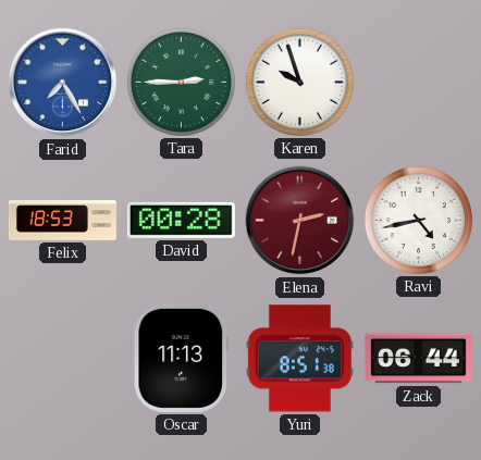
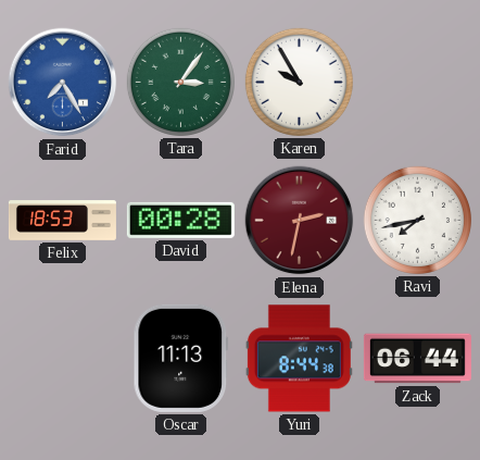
Tara: 2:45 -> 3:06
Karen: 9:57 -> 9:55
Ravi: 4:43 -> 7:43
Yuri: 8:51 -> 8:44
